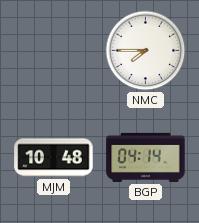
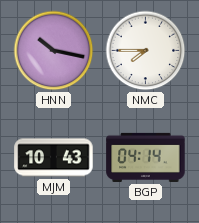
HNN: none -> 10:17
MJM: 10:48 -> 10:43
